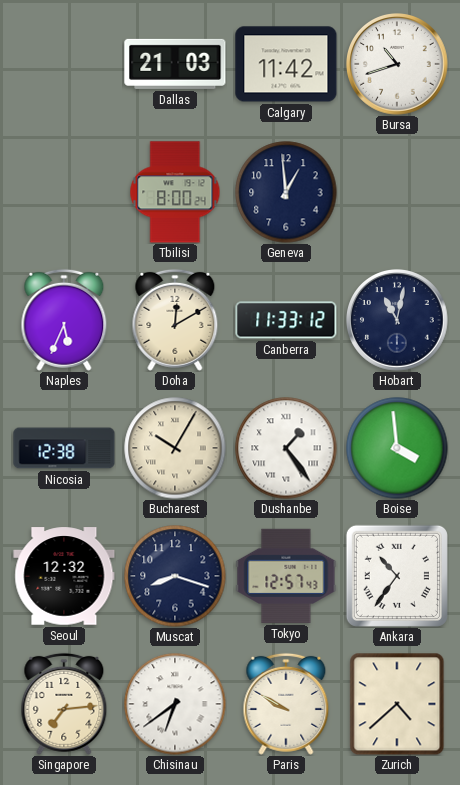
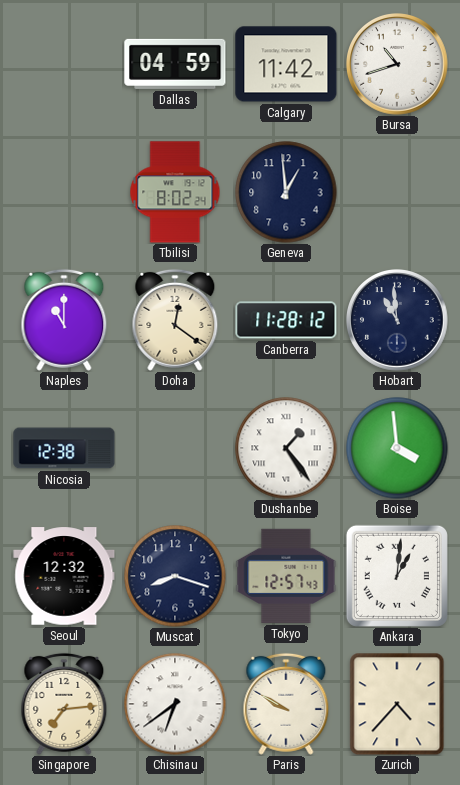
Dallas: 21:03 -> 04:59
Tbilisi: 8:00 -> 8:02
Naples: 5:34 -> 11:00
Doha: 12:10 -> 12:21
Canberra: 11:33 -> 11:28
Hobart: 11:02 -> 10:59
Bucharest: 10:05 -> none
Ankara: 10:36 -> 1:01
Zurich: 4:38 -> 4:37
